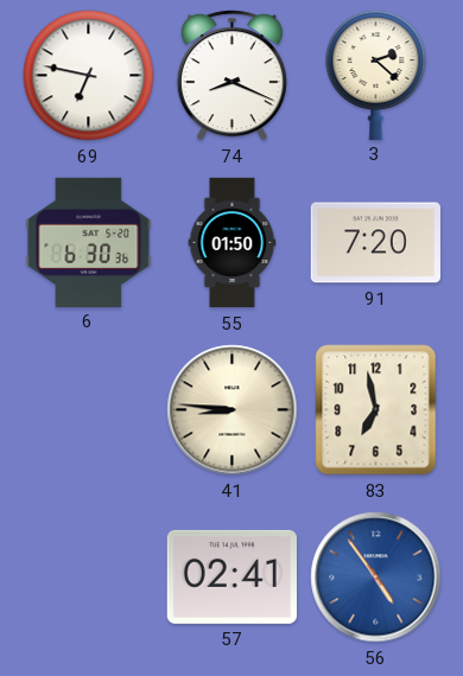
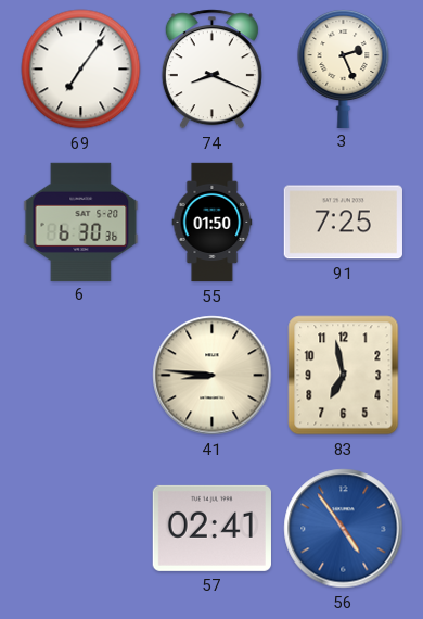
69: 6:47 -> 7:06
3: 2:22 -> 2:26
91: 7:20 -> 7:25
